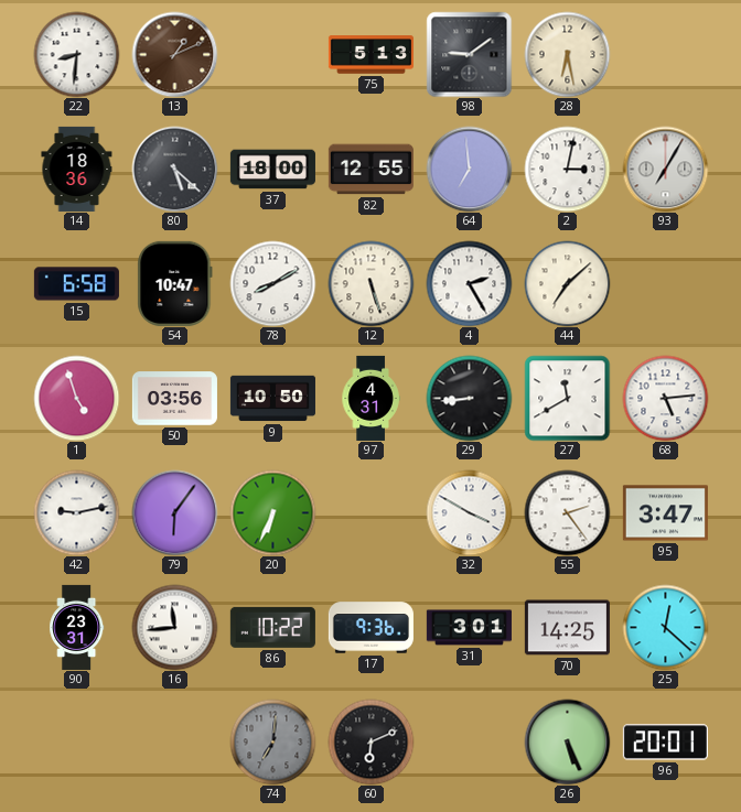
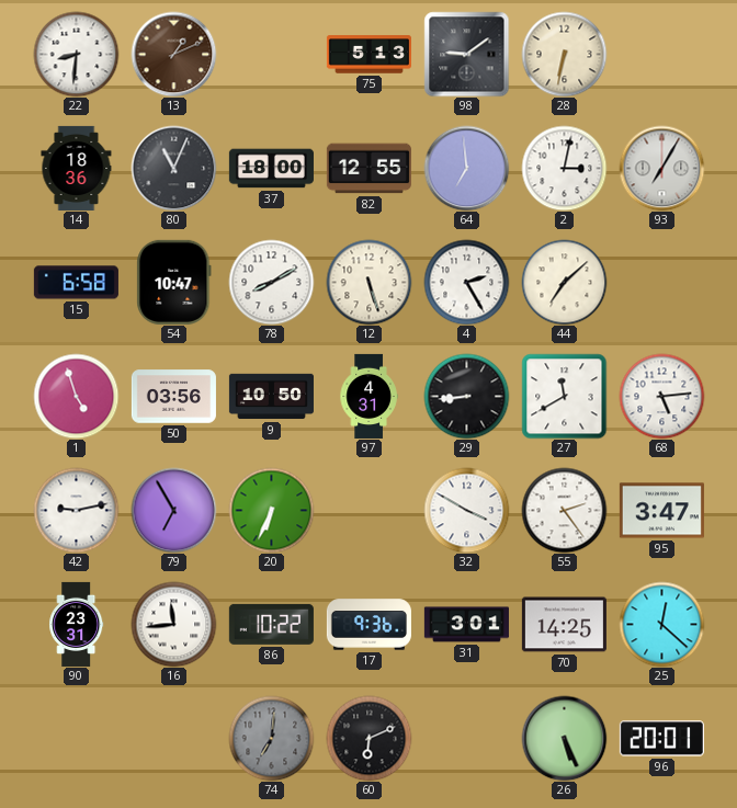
28: 6:28 -> 6:32
80: 5:22 -> 11:04
79: 6:06 -> 6:55
